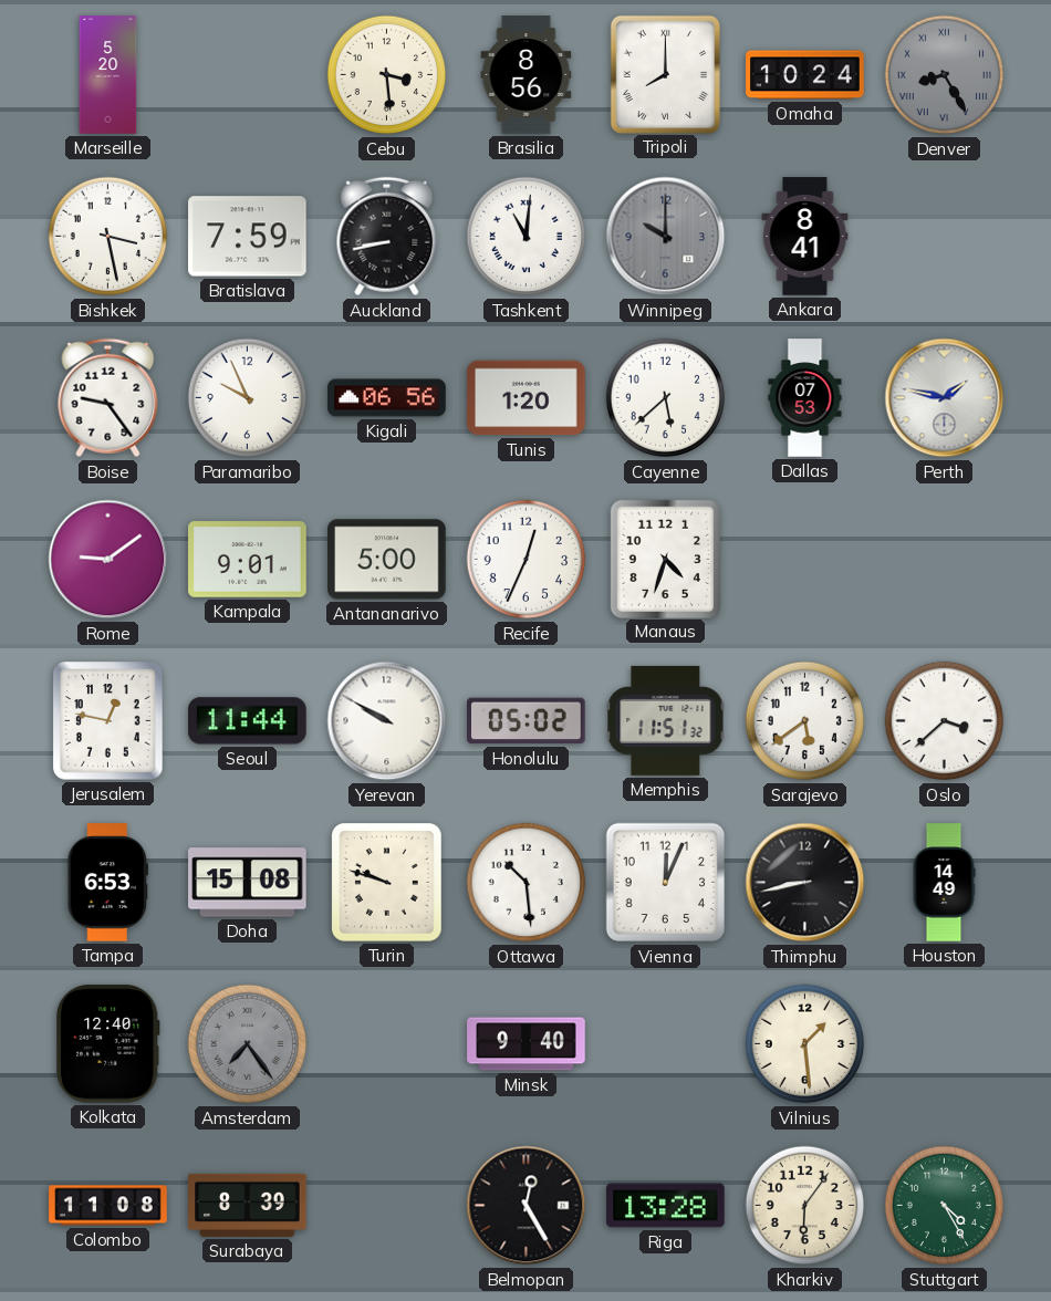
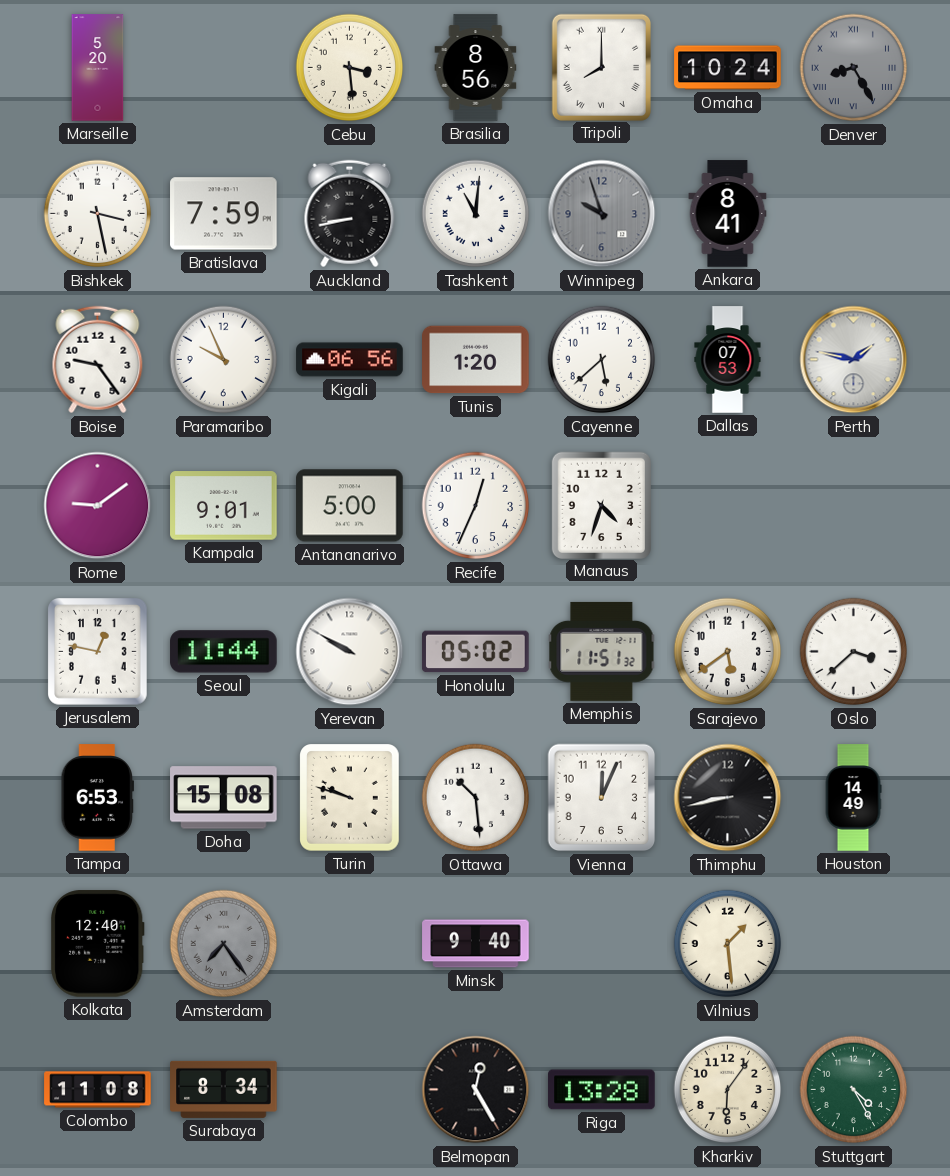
Winnipeg: 10:00 -> 9:57
Surabaya: 8:39 -> 8:34
